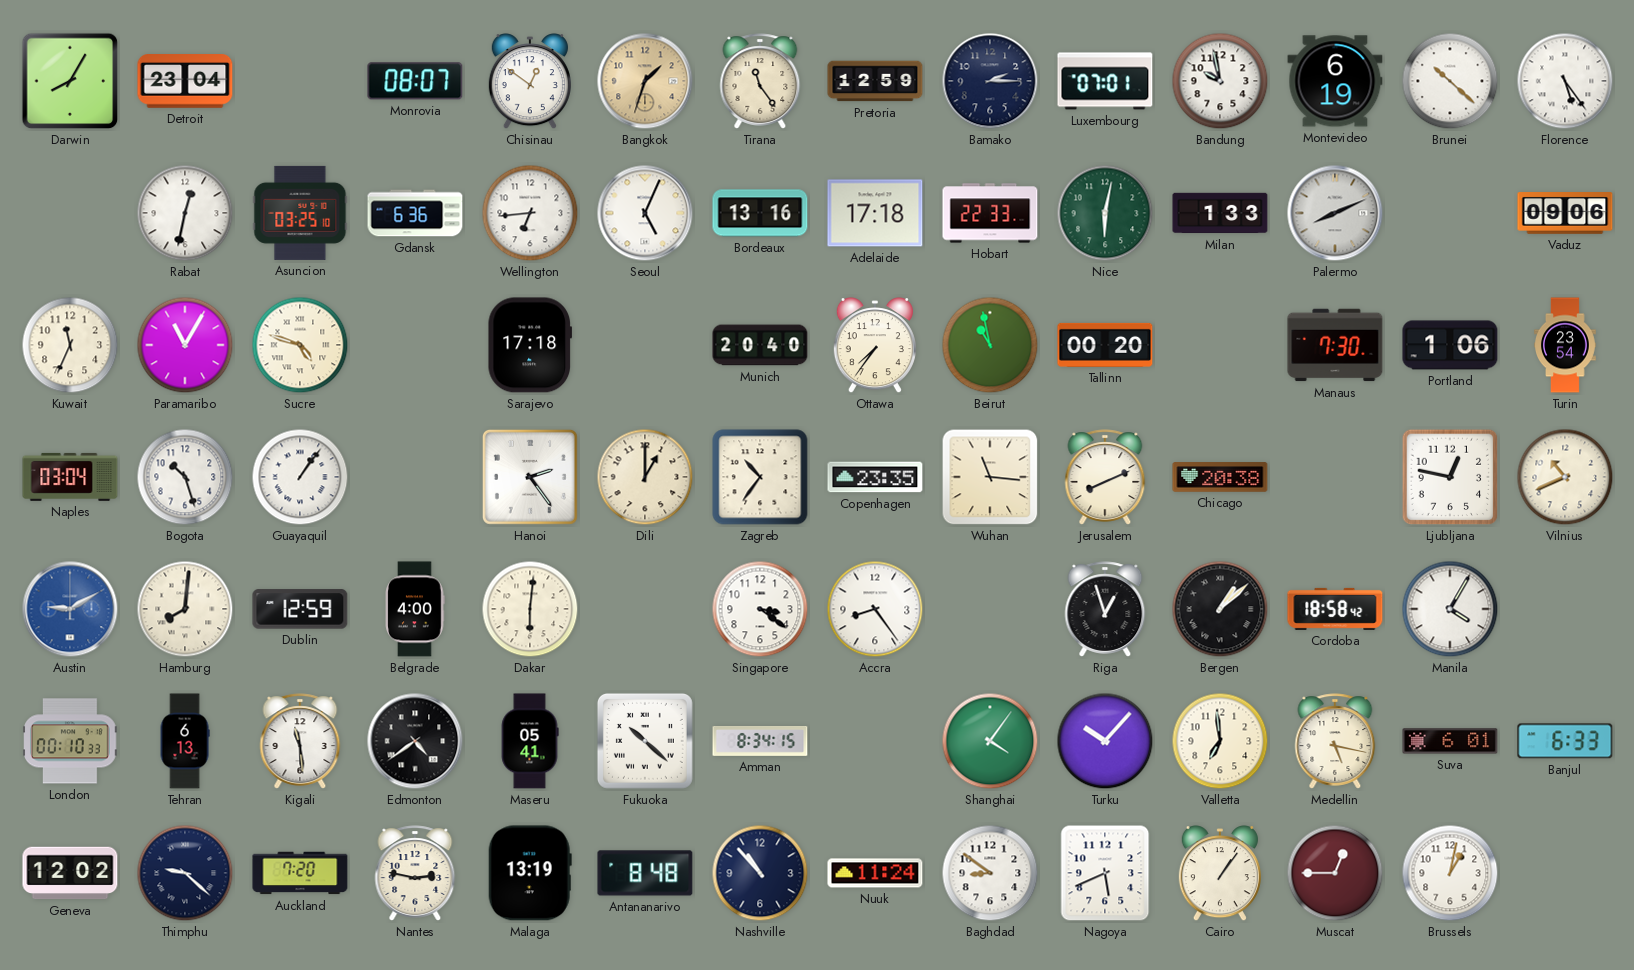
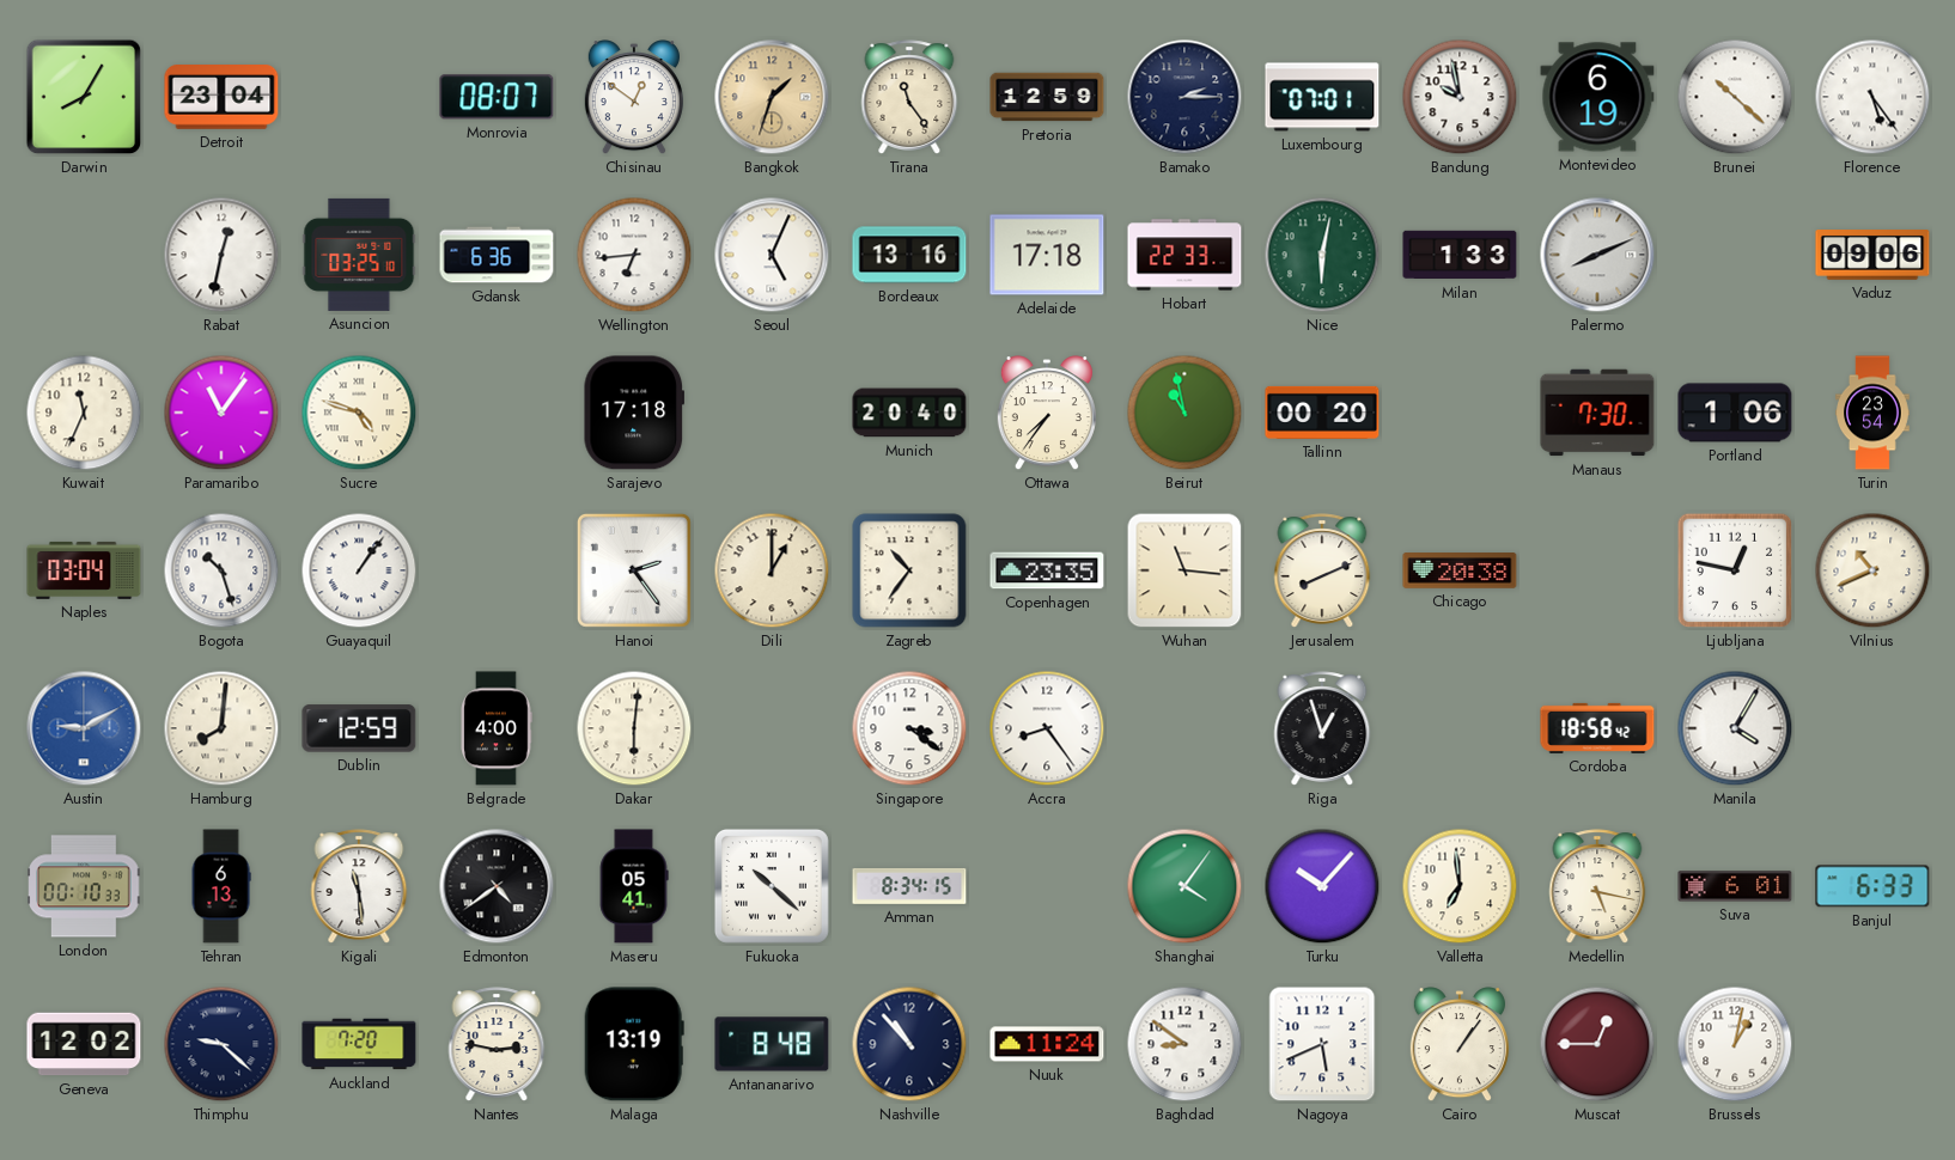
Paramaribo: 11:05 -> 11:06
Bergen: 1:08 -> none
